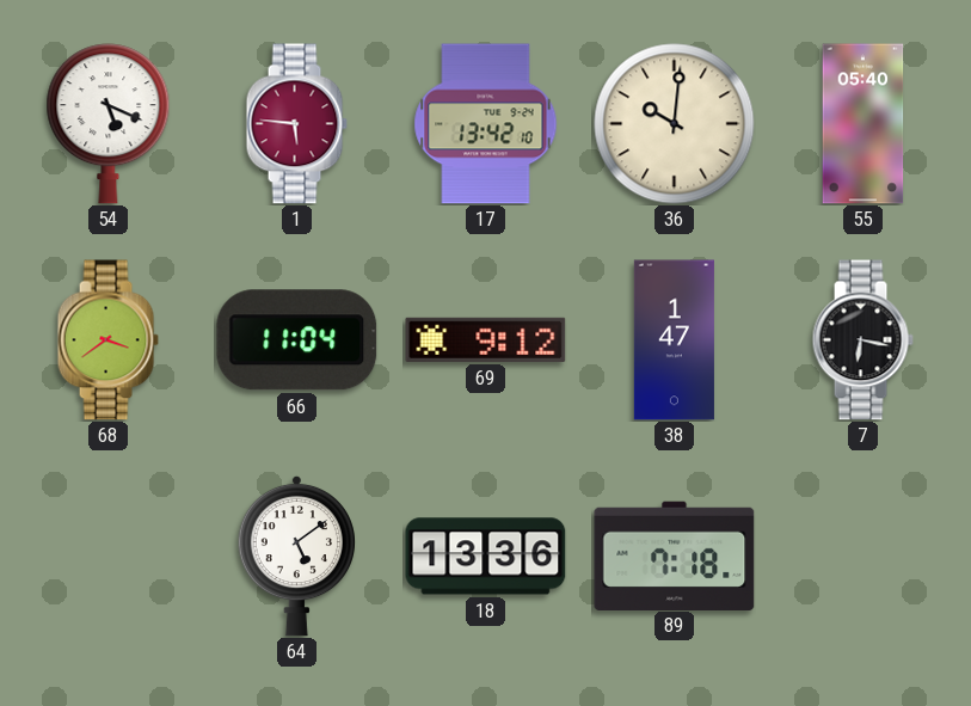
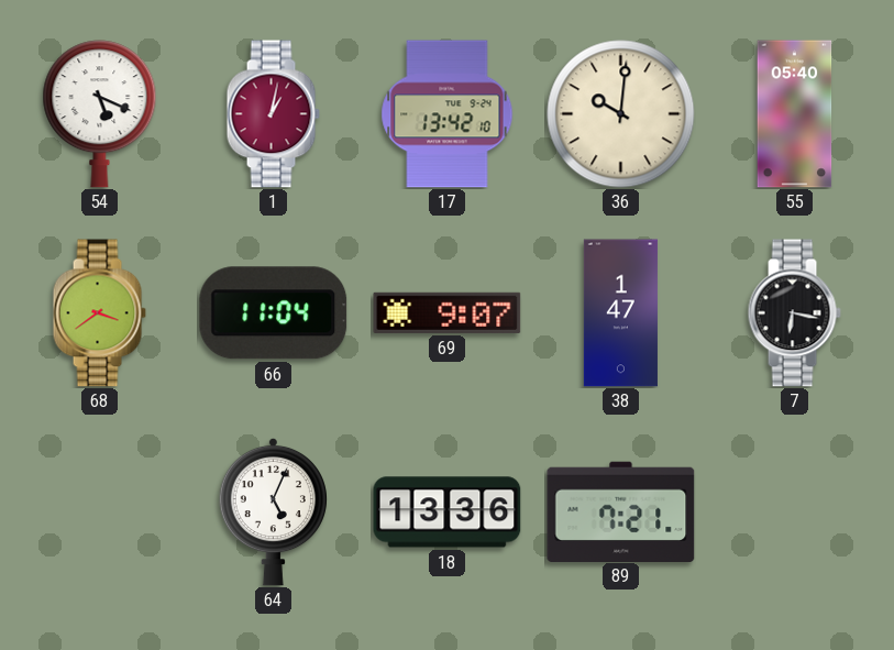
1: 5:46 -> 1:02
69: 9:12 -> 9:07
64: 5:09 -> 5:04
89: 7:18 -> 7:21
